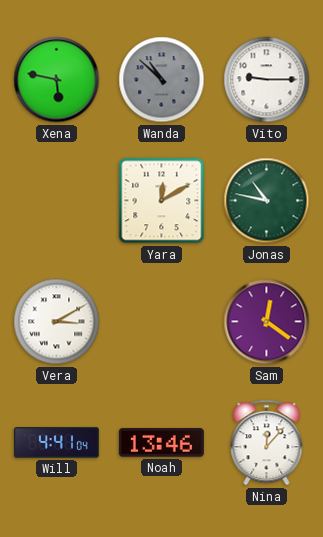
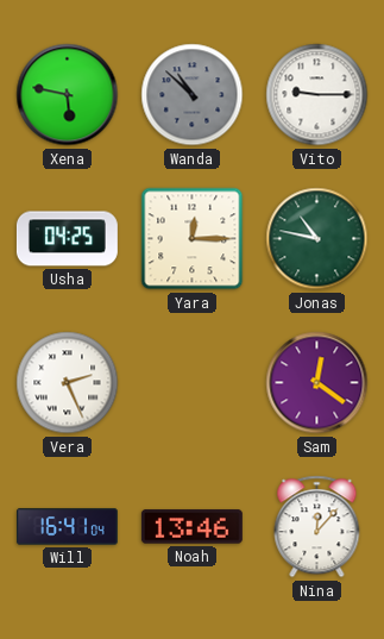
Usha: none -> 04:25
Yara: 12:10 -> 12:15
Vera: 3:10 -> 2:26
Will: 4:41 -> 16:41
